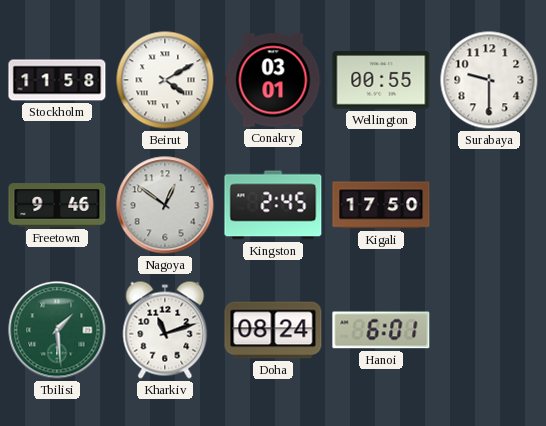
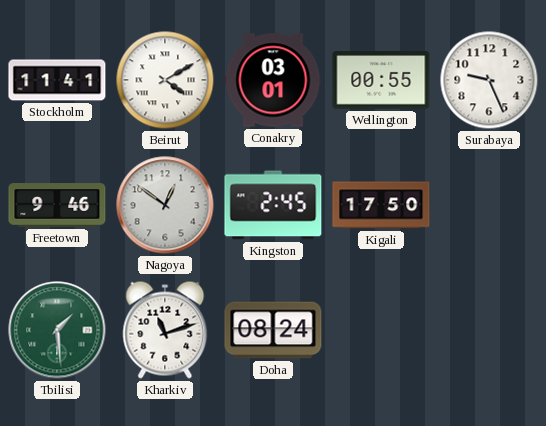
Stockholm: 11:58 -> 11:41
Surabaya: 9:30 -> 9:26
Hanoi: 6:01 -> none
